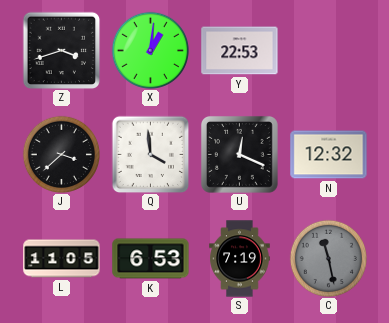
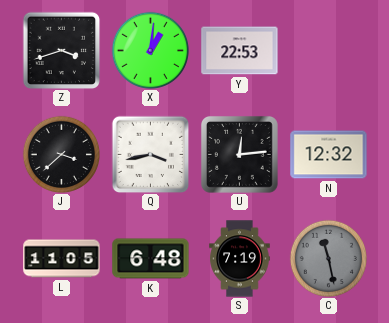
Q: 3:59 -> 3:43
U: 12:19 -> 12:14
K: 6:53 -> 6:48
